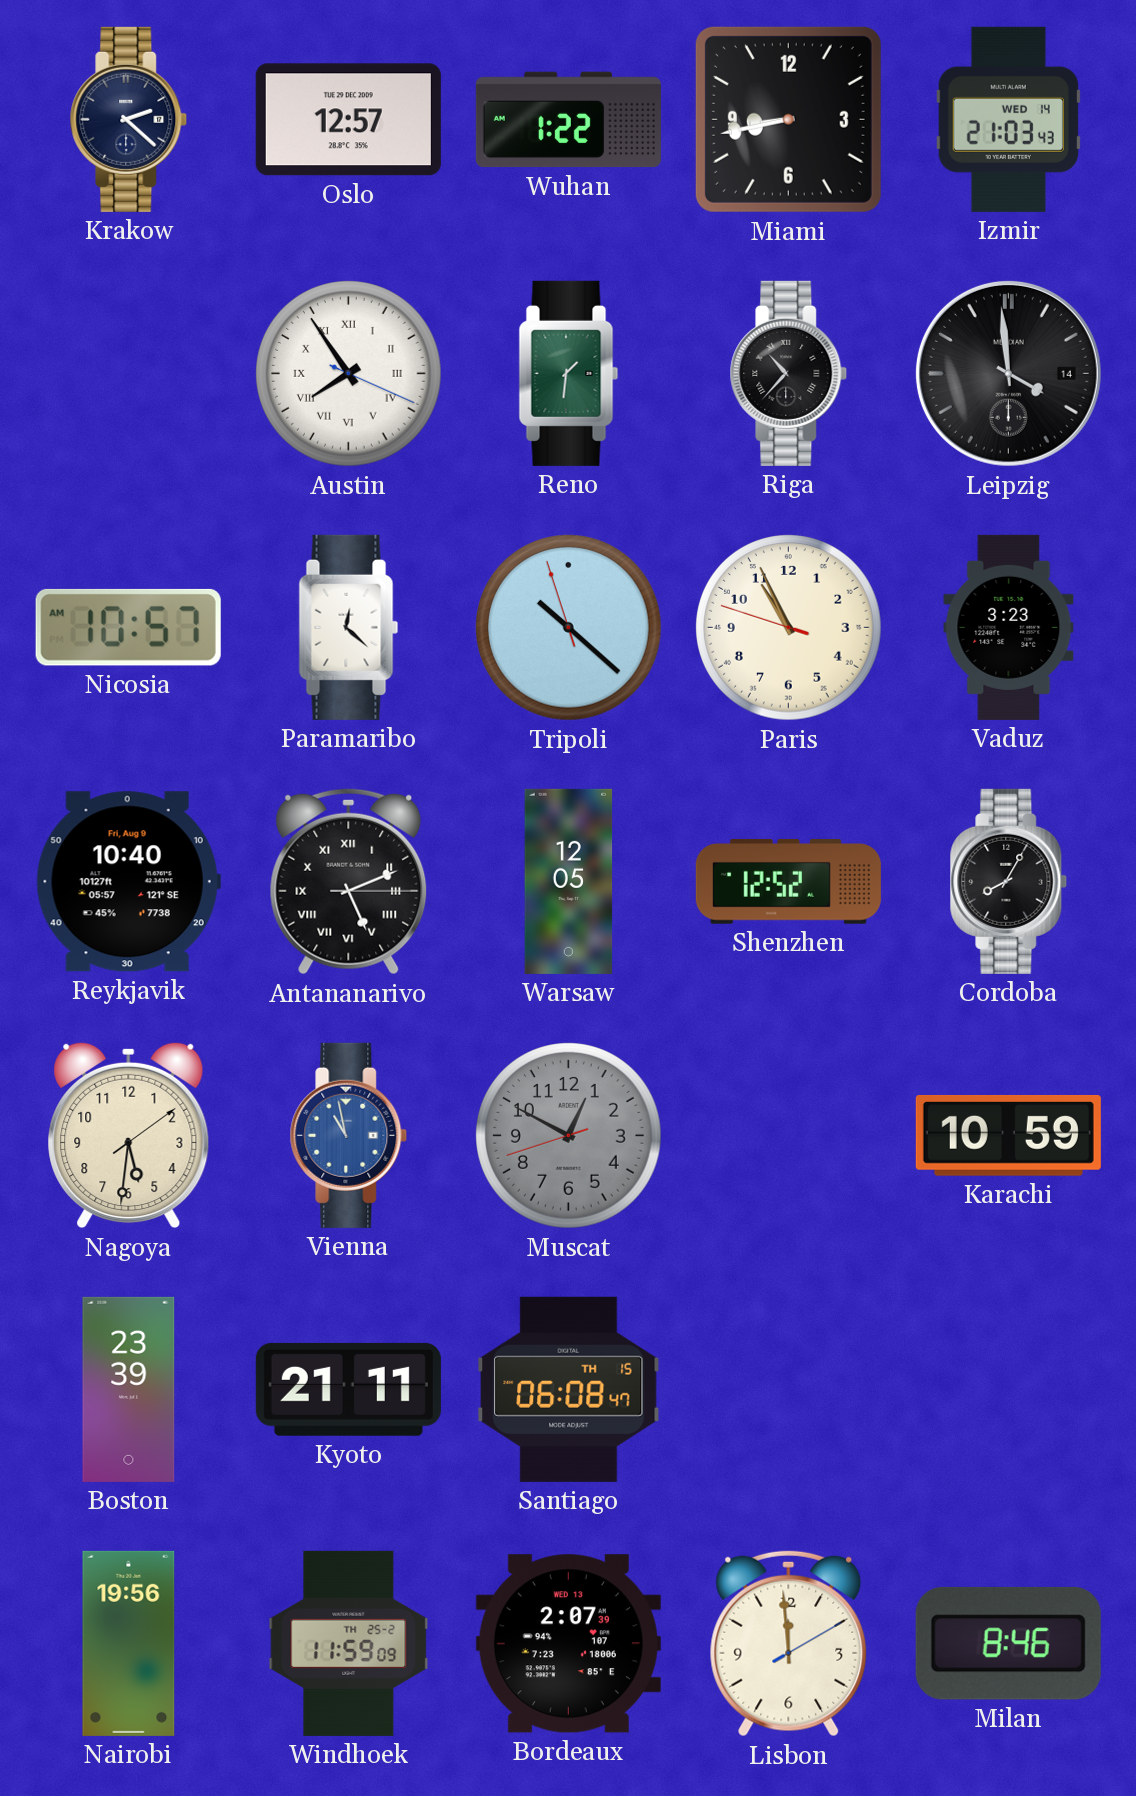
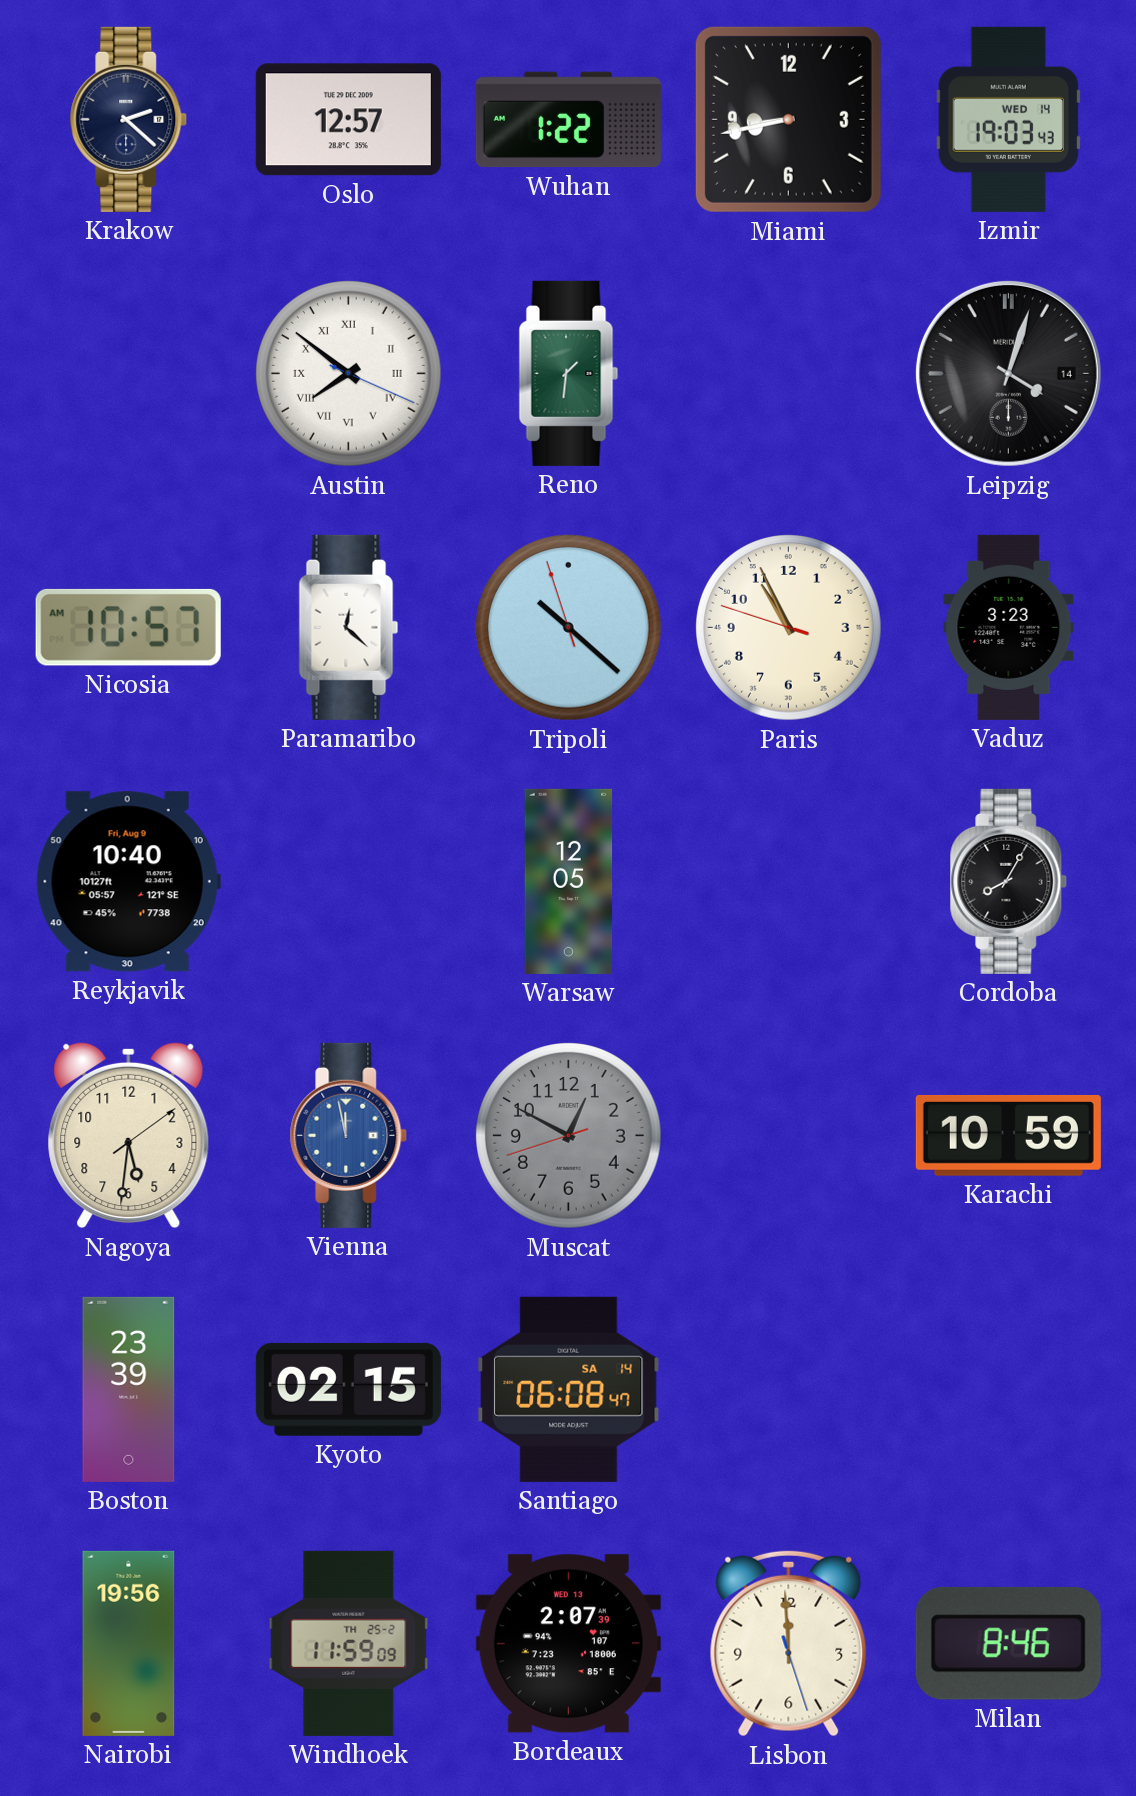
Izmir: 21:03 -> 19:03
Austin: 7:54 -> 7:51
Riga: 10:37 -> none
Leipzig: 3:59 -> 4:03
Antananarivo: 5:11 -> none
Shenzhen: 12:52 -> none
Vienna: 10:58 -> 11:58
Kyoto: 21:11 -> 02:15
Santiago date: TH 15 -> SA 14
Lisbon: 11:59:10 -> 11:59:27
